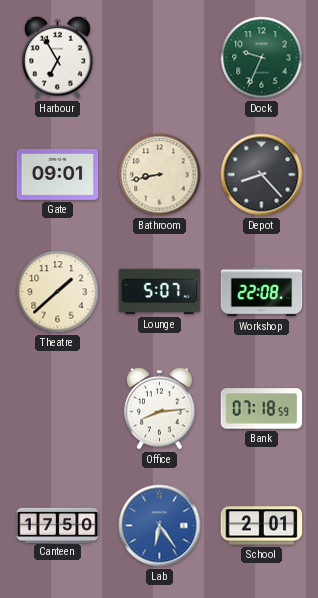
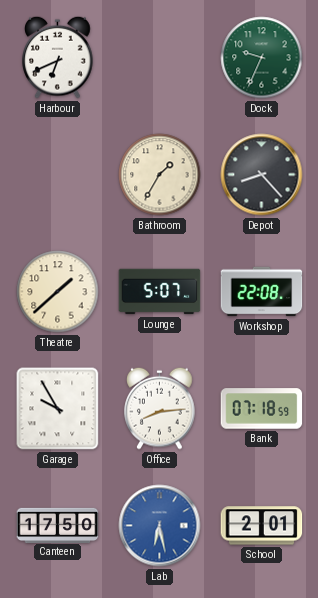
Harbour: 6:55 -> 6:41
Gate: 09:01 -> none
Bathroom: 8:43 -> 1:35
Garage: none -> 9:55
Lab: 6:24 -> 6:28
